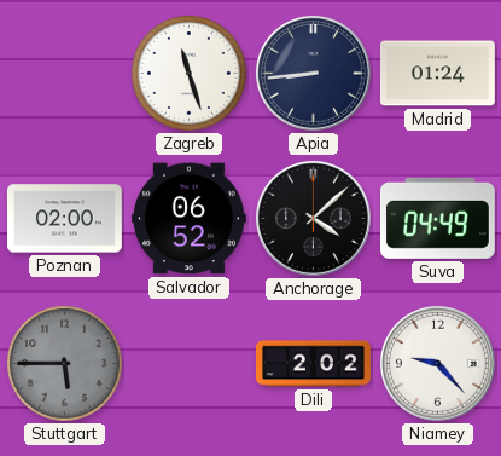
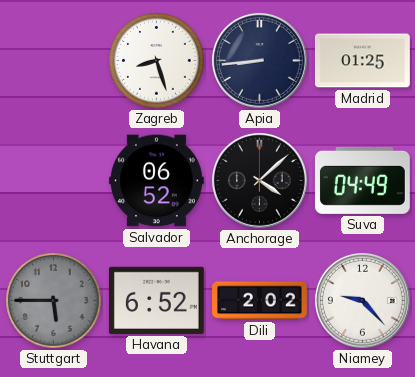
Zagreb: 11:27 -> 8:27
Madrid: 01:24 -> 01:25
Poznan: 02:00 -> none
Havana: none -> 6:52
